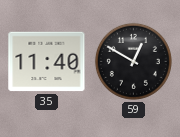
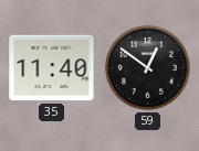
59: 12:50 -> 12:51
